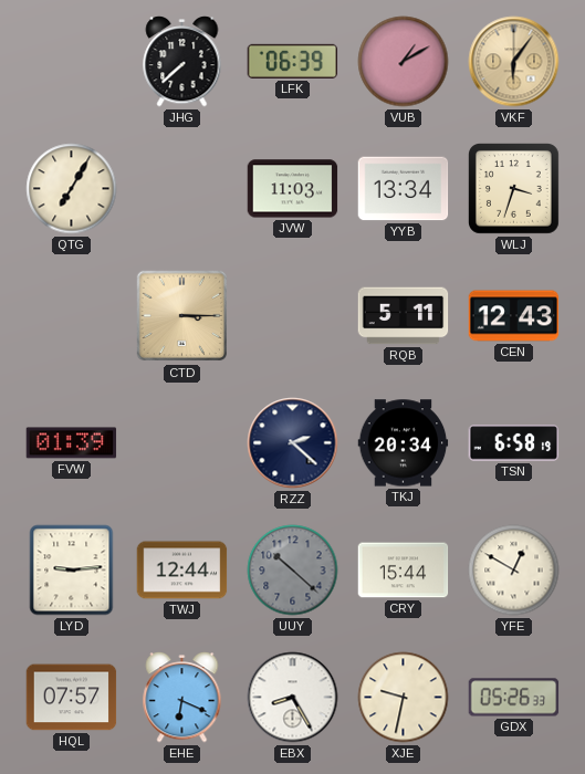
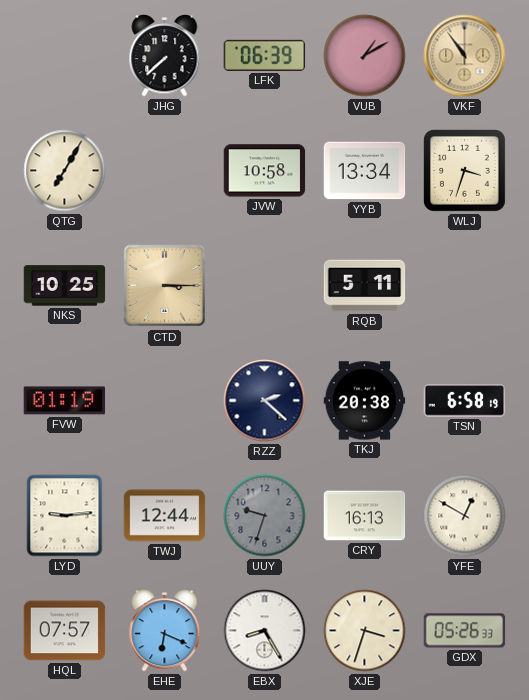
VKF: 6:06 -> 10:54
JVW: 11:03 -> 10:58
NKS: none -> 10:25
CEN: 12:43 -> none
FVW: 01:39 -> 01:19
TKJ: 20:34 -> 20:38
UUY: 10:22 -> 9:33
CRY: 15:44 -> 16:13
XJE: 9:32 -> 3:33
